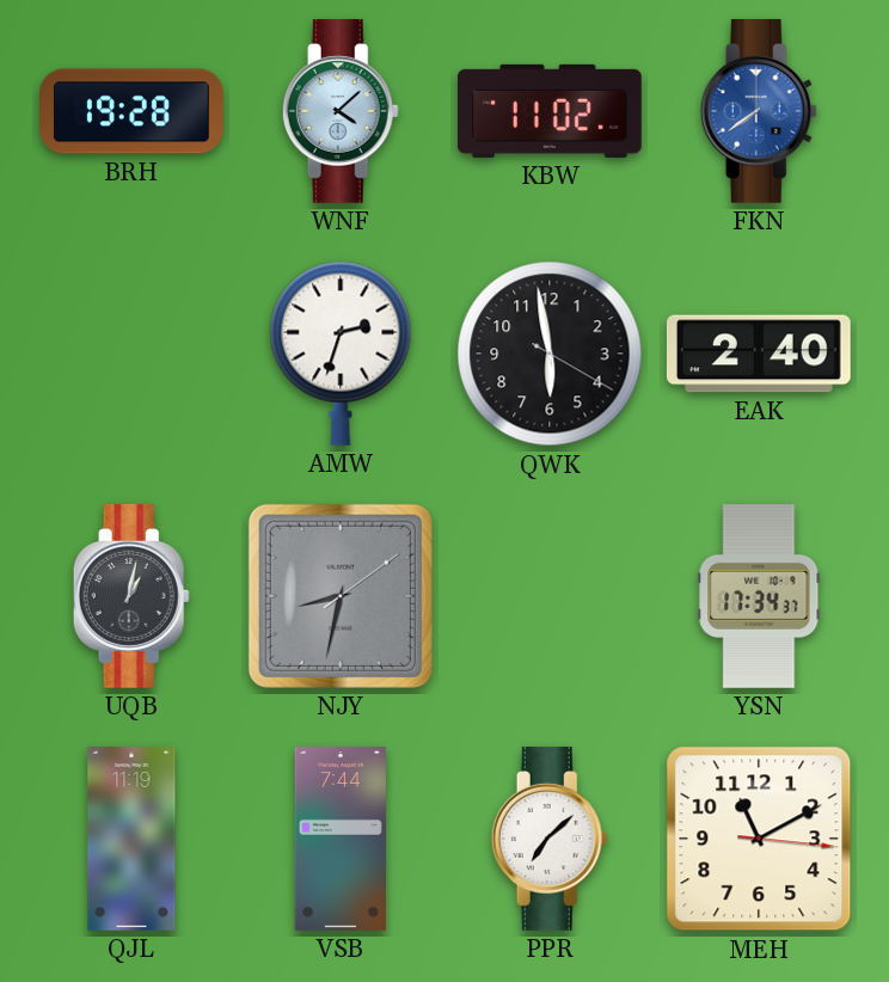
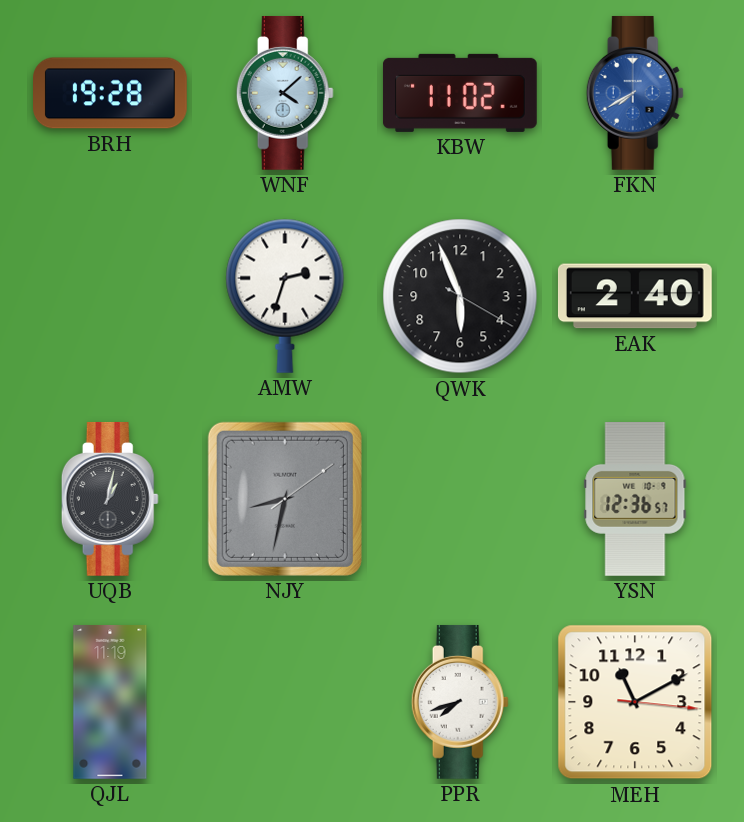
FKN: 7:39 -> 7:40
QWK: 5:58 -> 5:56
YSN: 17:34 -> 12:36
VSB: 7:44 -> none
PPR: 7:08 -> 7:42
